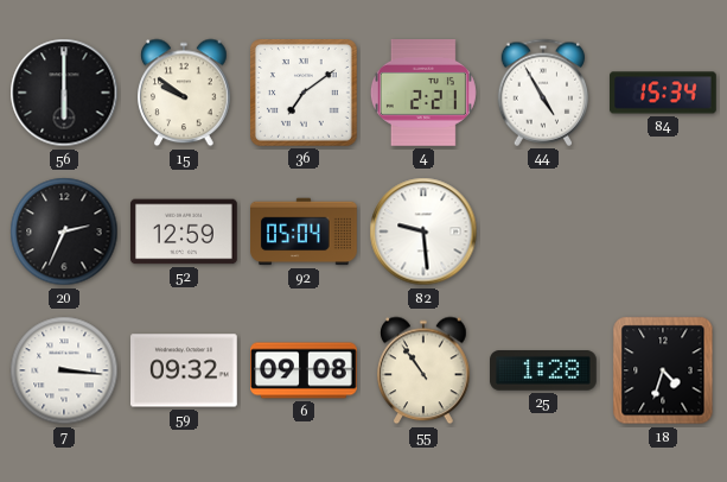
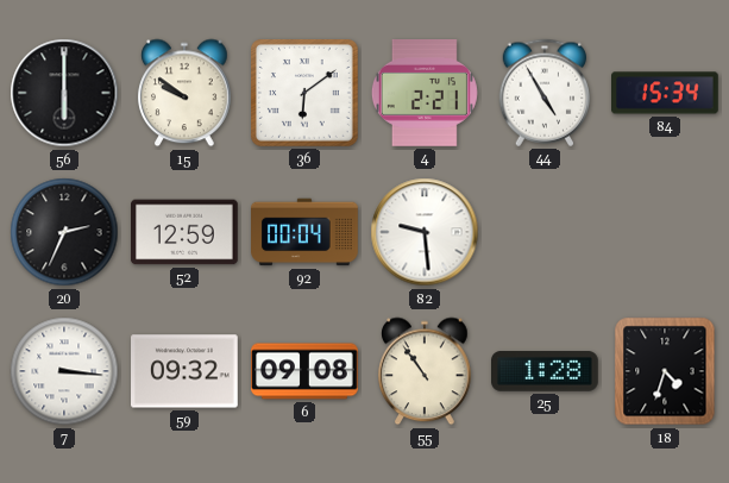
36: 7:09 -> 6:09
92: 05:04 -> 00:04
